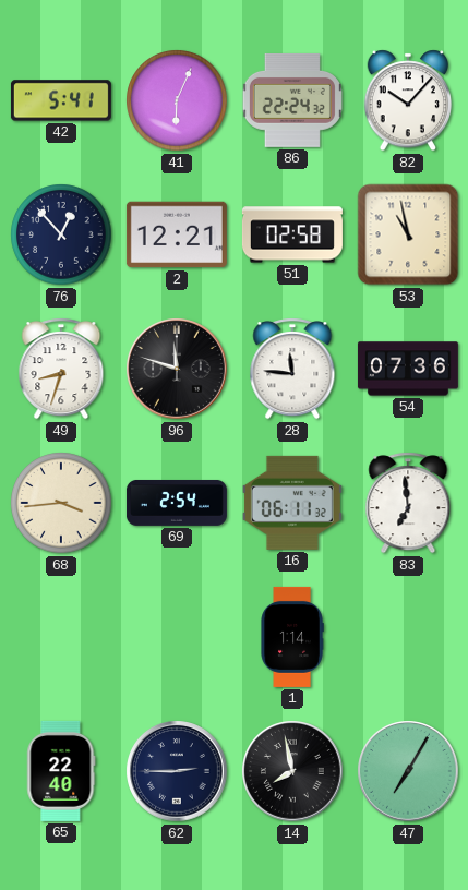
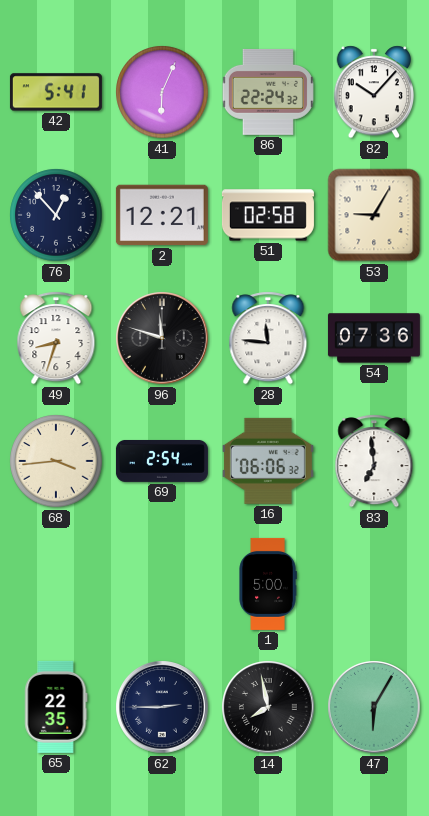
53: 10:58 -> 9:05
16: 06:11 -> 06:06
1: 1:14 -> 5:00
65: 22:40 -> 22:35
47: 7:05 -> 6:05
